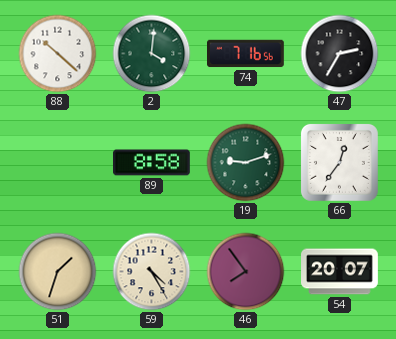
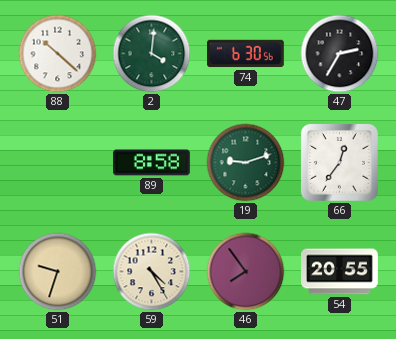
74: 7:16 -> 6:30
51: 1:33 -> 9:33
54: 20:07 -> 20:55
